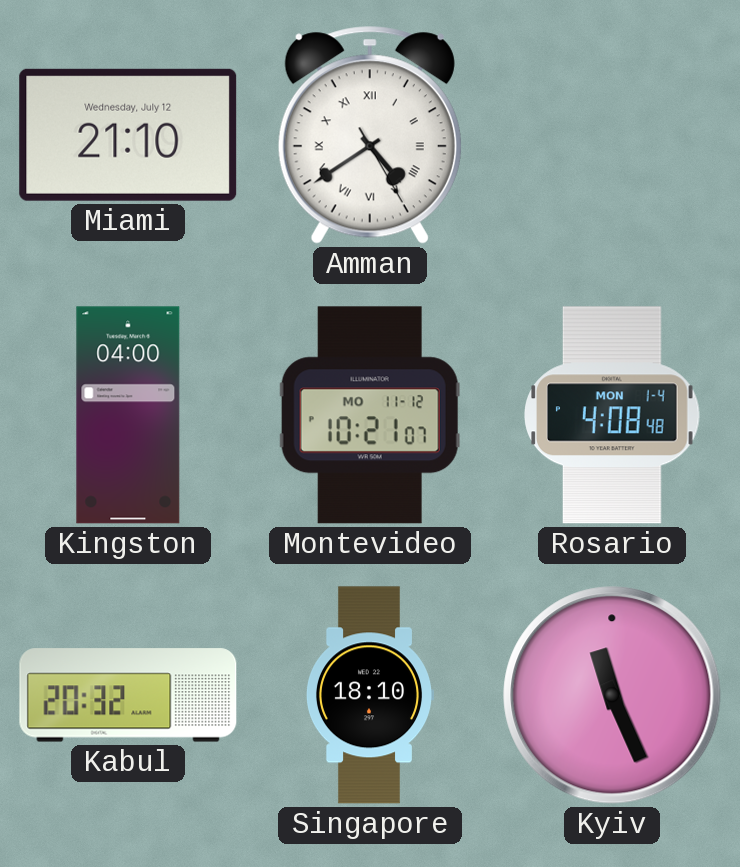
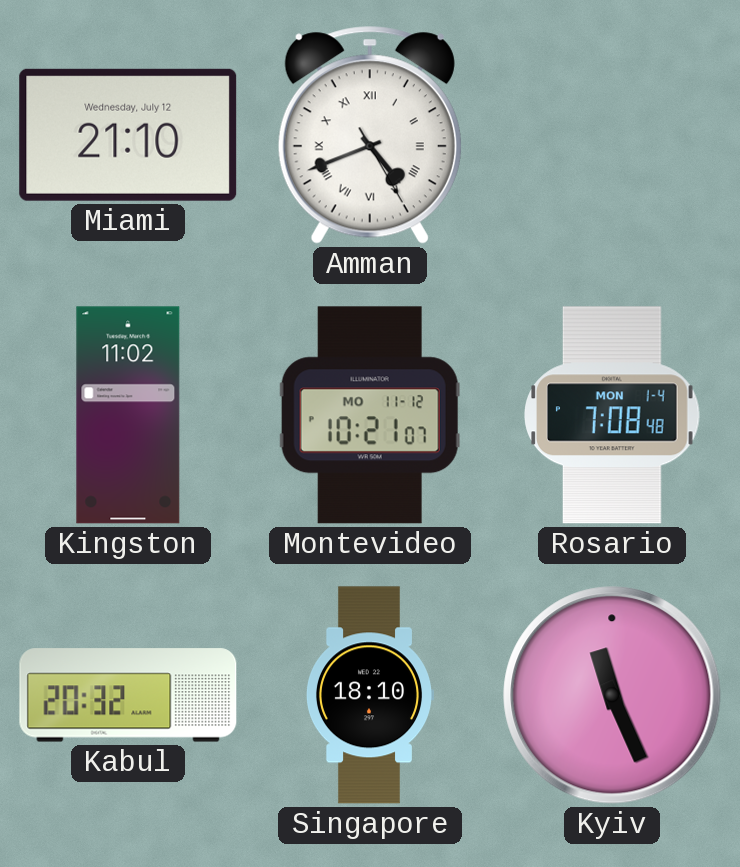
Amman: 4:39 -> 4:41
Kingston: 04:00 -> 11:02
Rosario: 4:08 -> 7:08
